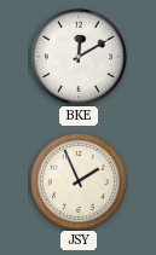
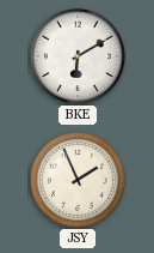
BKE: 12:10 -> 6:10
